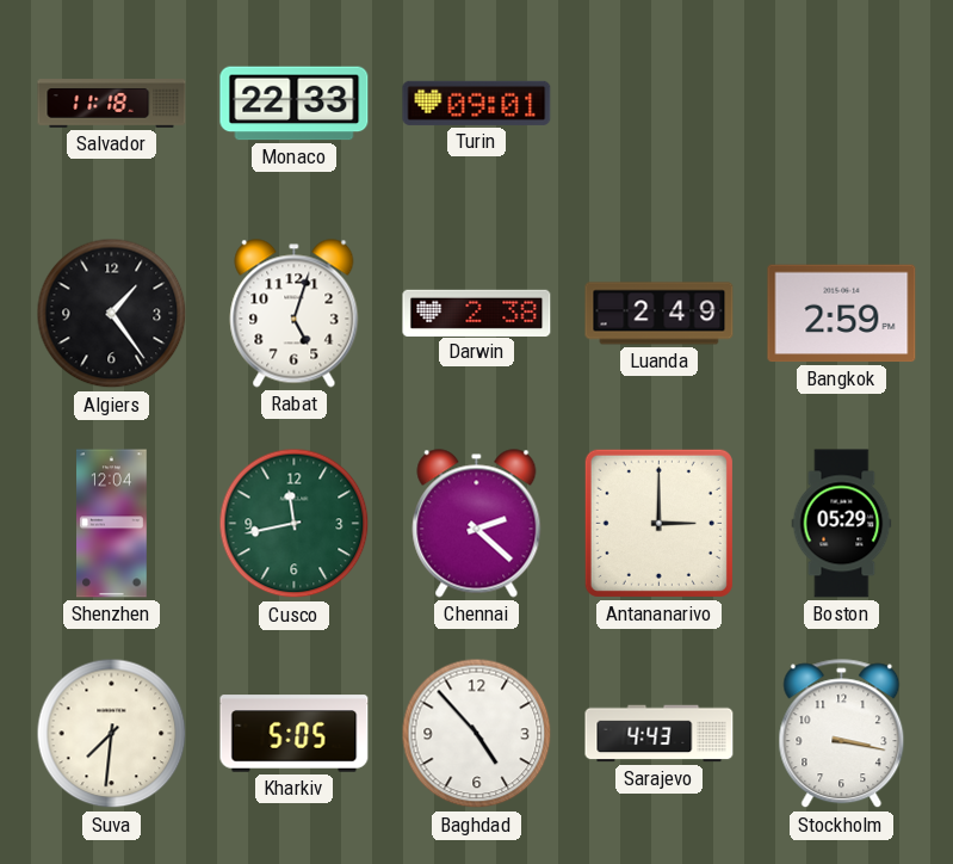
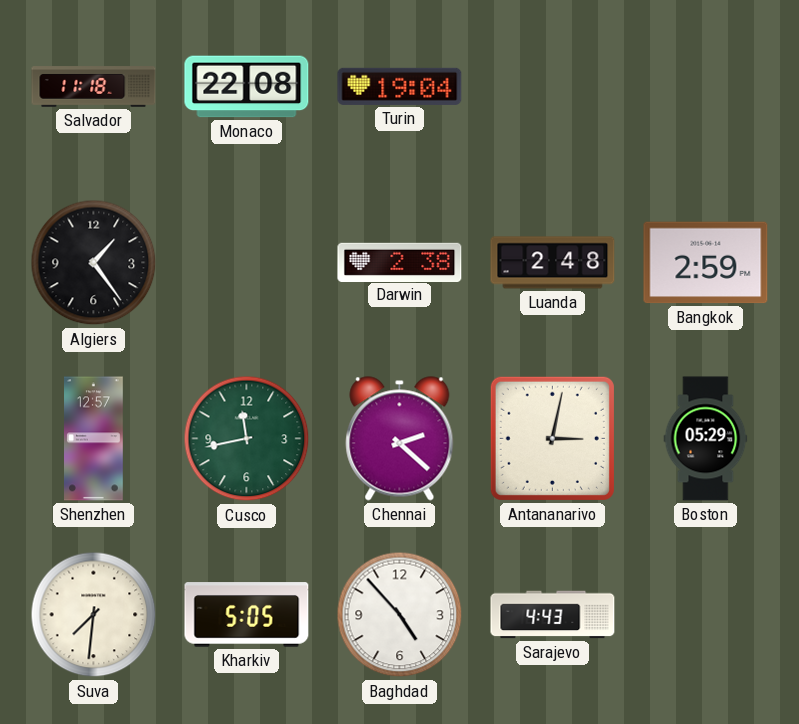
Monaco: 22:33 -> 22:08
Turin: 09:01 -> 19:04
Rabat: 5:03 -> none
Luanda: 2:49 -> 2:48
Shenzhen: 12:04 -> 12:57
Antananarivo: 3:00 -> 3:02
Stockholm: 3:17 -> none
